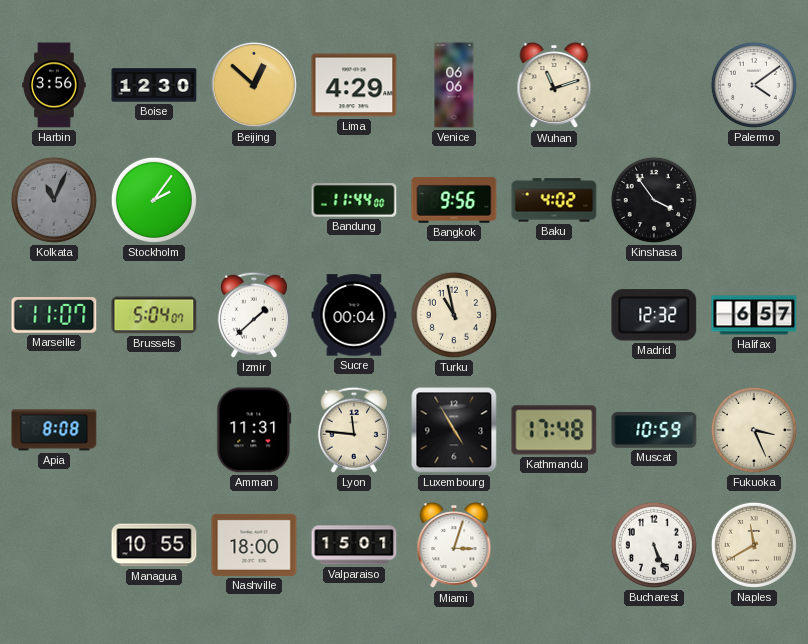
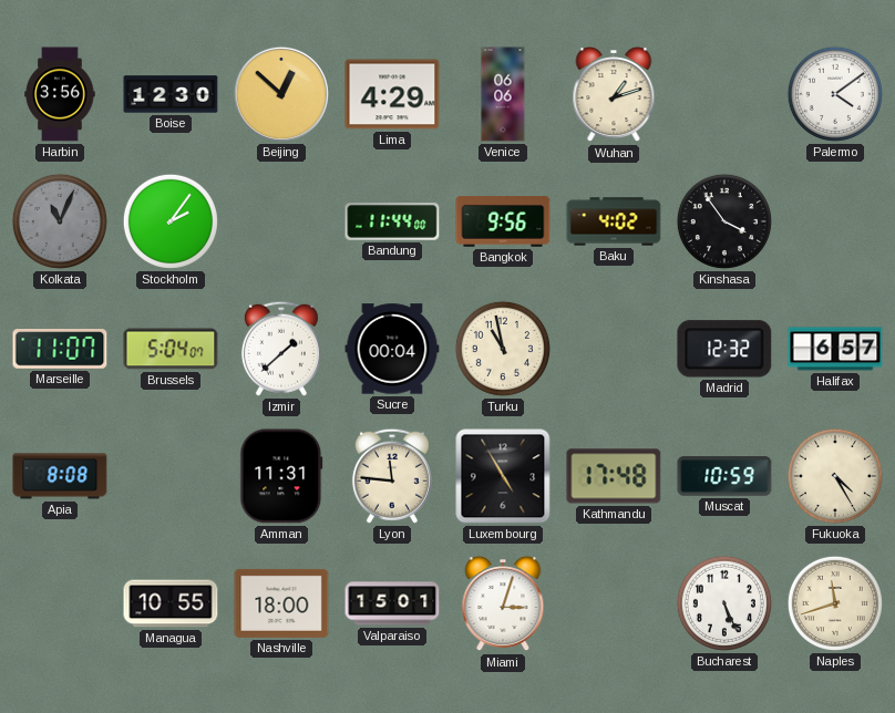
Wuhan: 11:12 -> 1:12
Fukuoka: 3:26 -> 4:25
Naples: 11:40 -> 11:42
